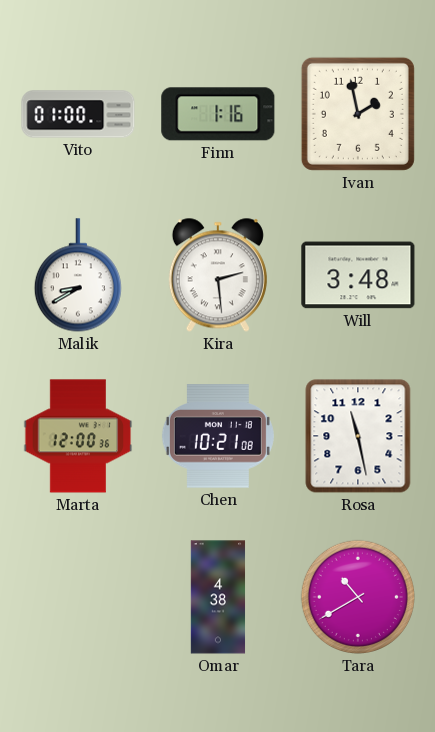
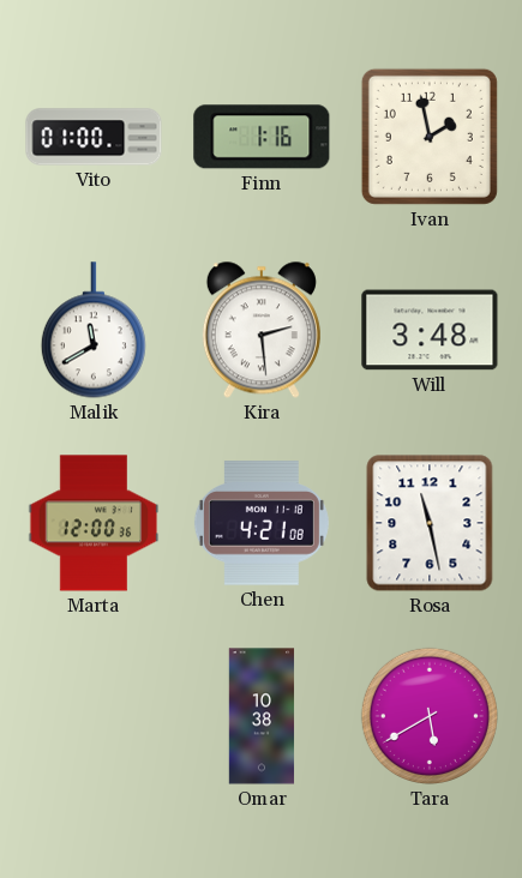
Malik: 8:40 -> 11:40
Chen: 10:21 -> 4:21
Omar: 4:38 -> 10:38
Tara: 10:40 -> 5:40
